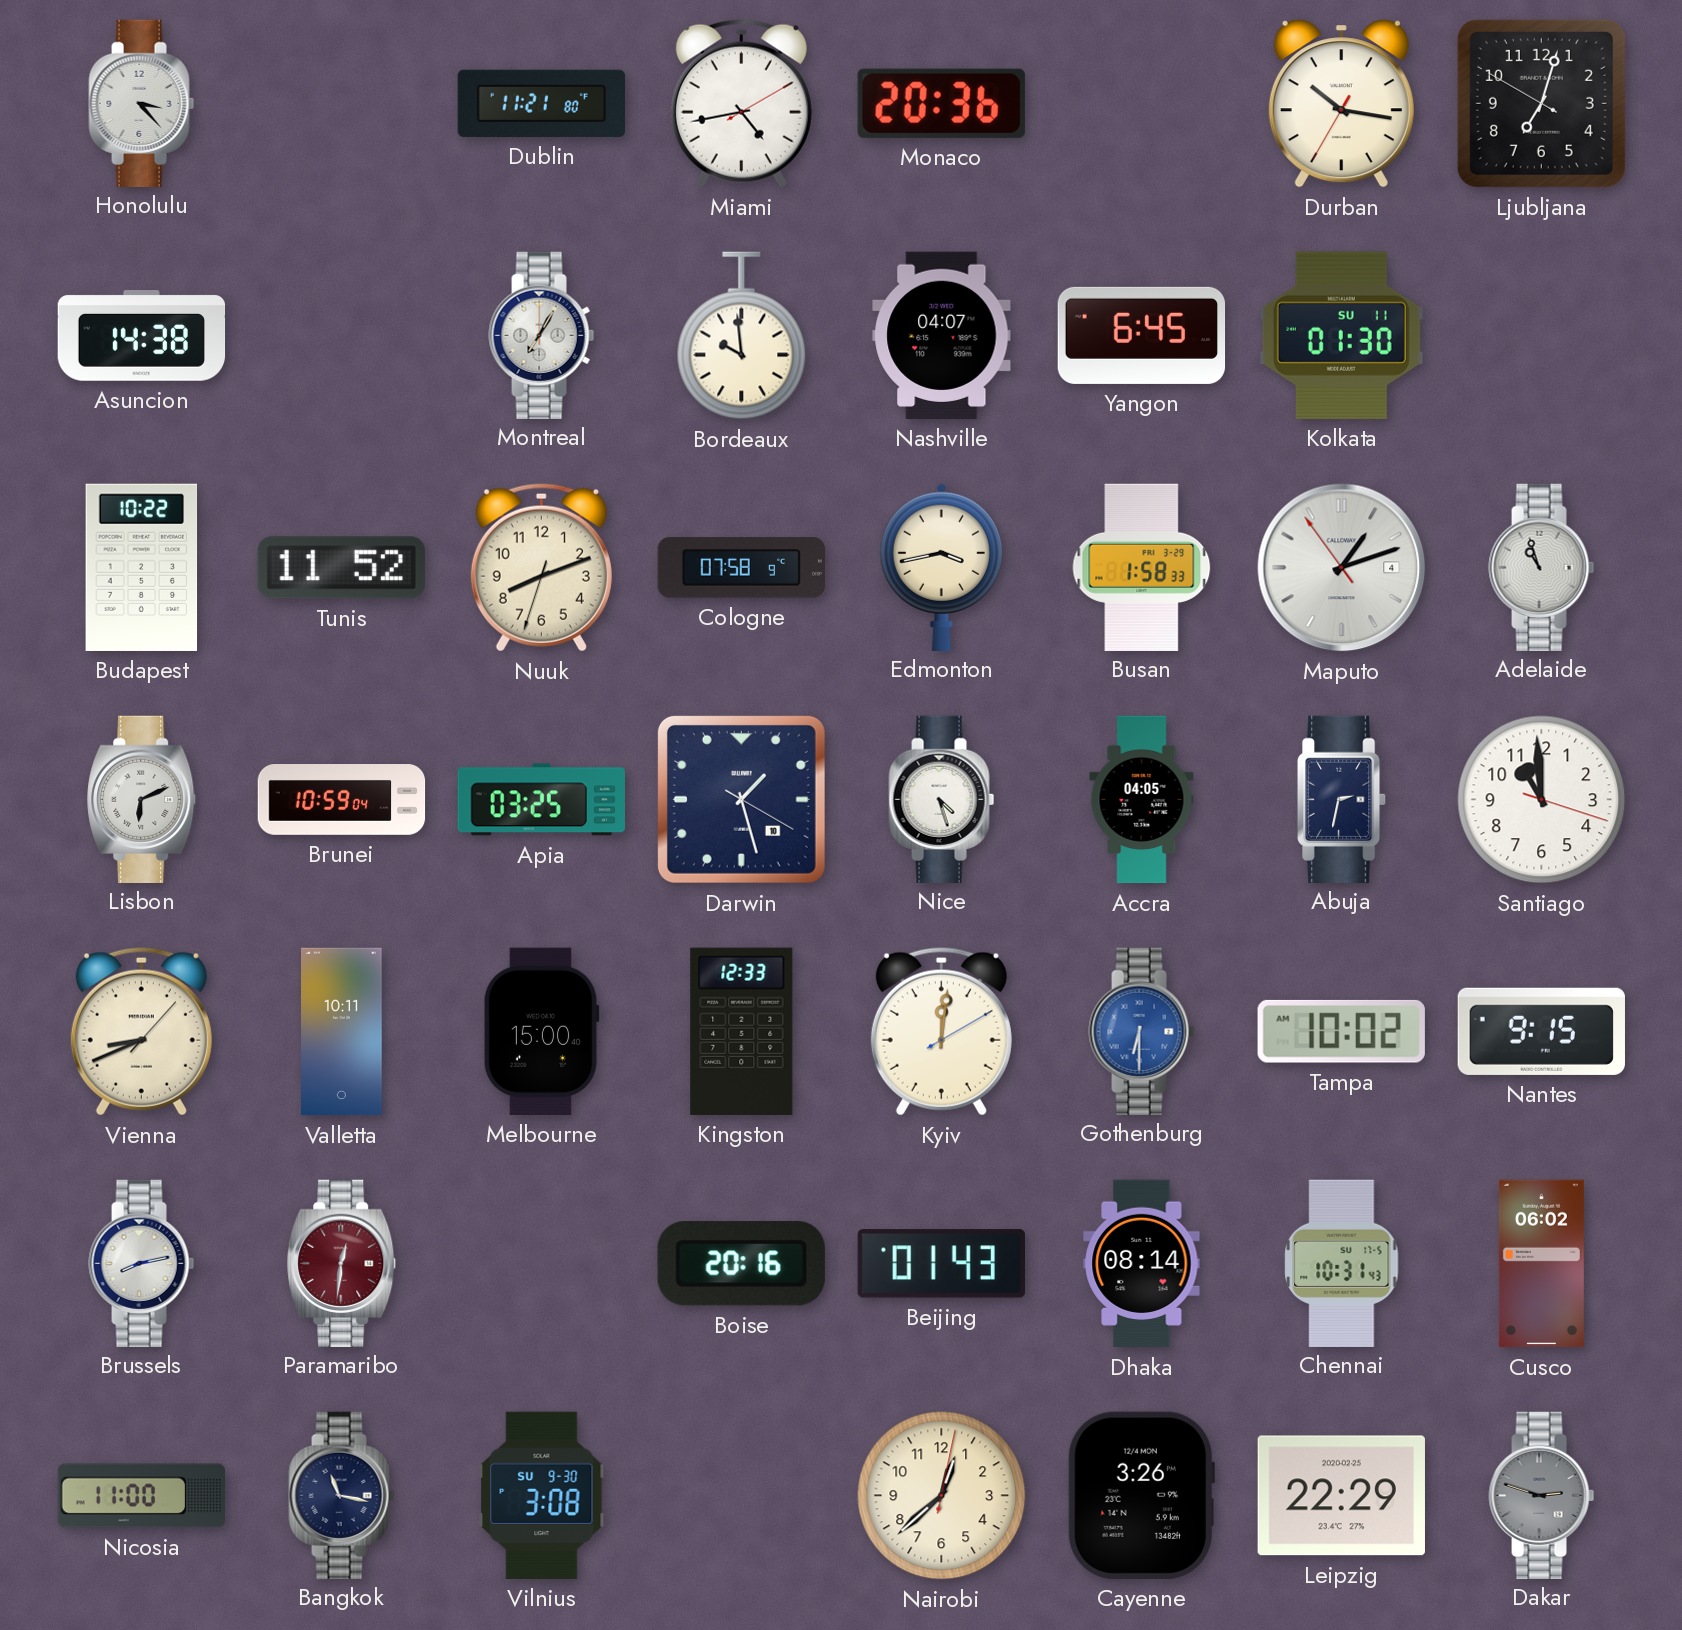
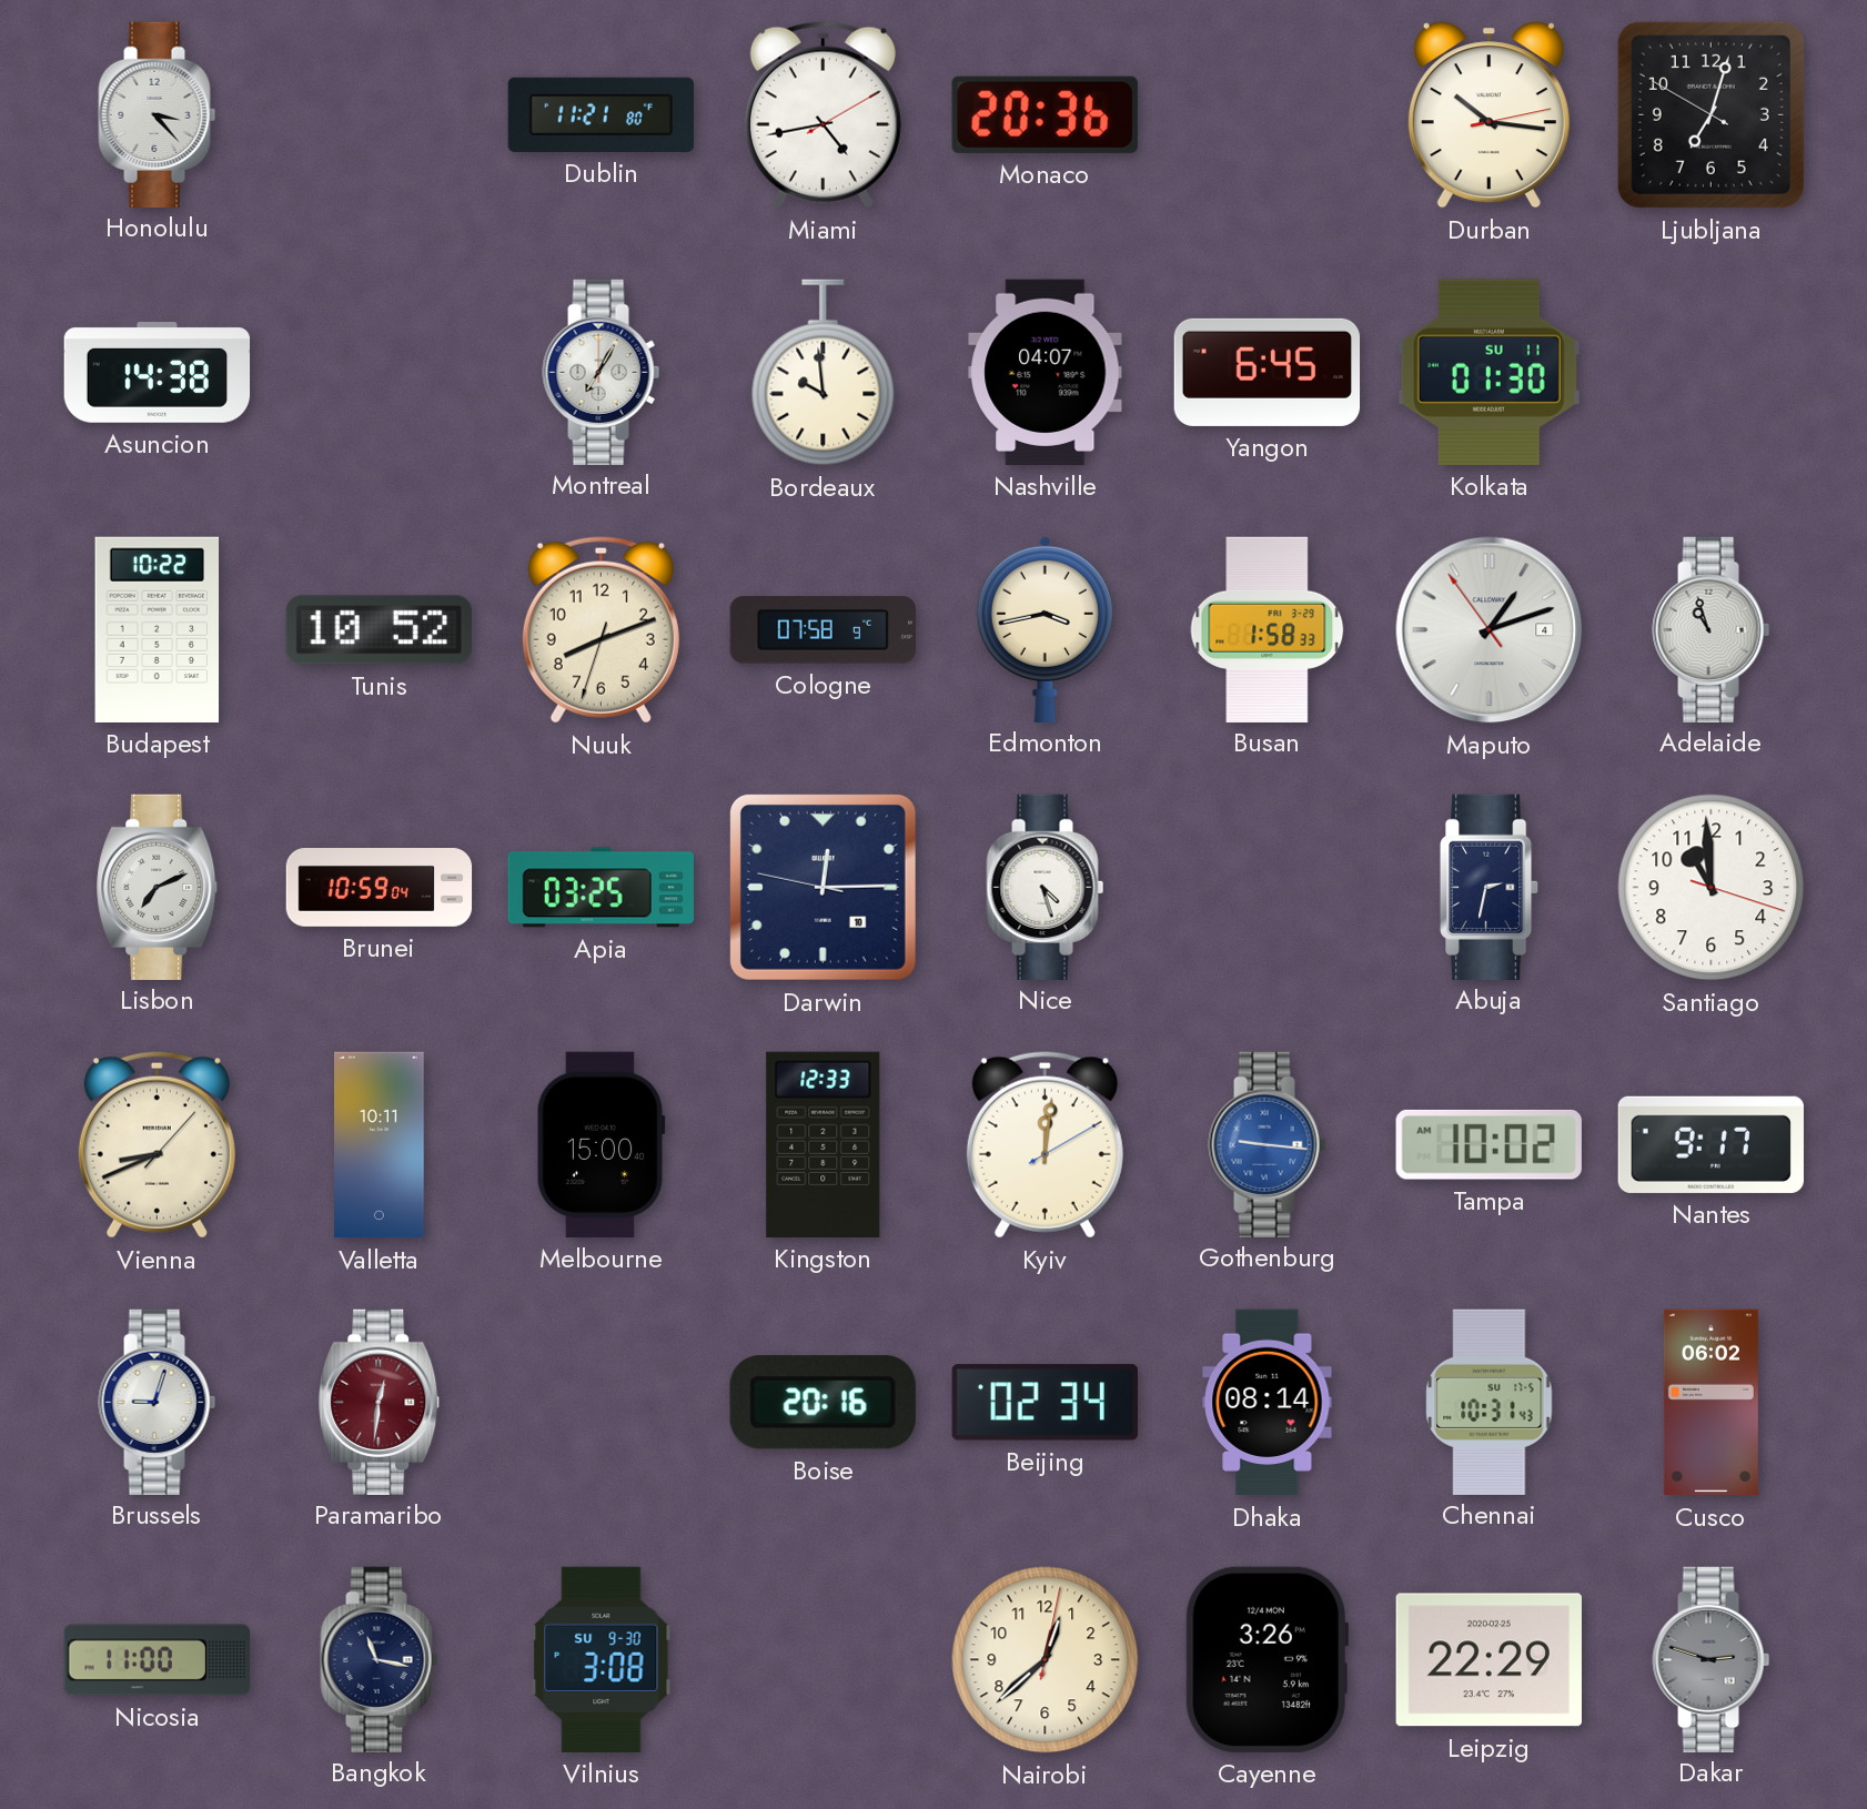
Durban: 10:16:35 -> 10:16:13
Tunis: 11:52 -> 10:52
Lisbon: 6:11 -> 7:11
Darwin: 1:27 -> 12:14
Accra: 04:05 -> none
Gothenburg: 6:30 -> 9:16
Nantes: 9:15 -> 9:17
Brussels: 8:13 -> 9:03
Beijing: 01:43 -> 02:34
